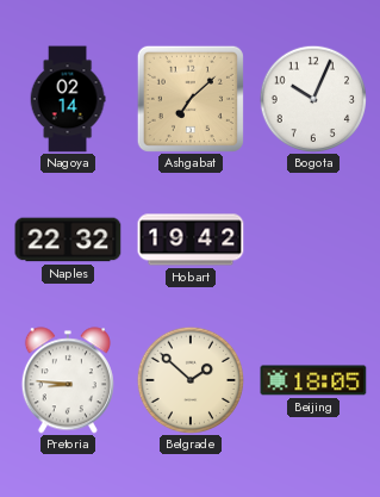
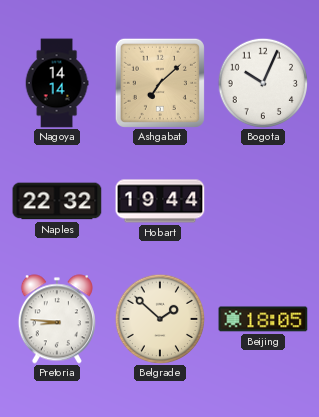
Nagoya: 02:14 -> 14:14
Hobart: 19:42 -> 19:44
